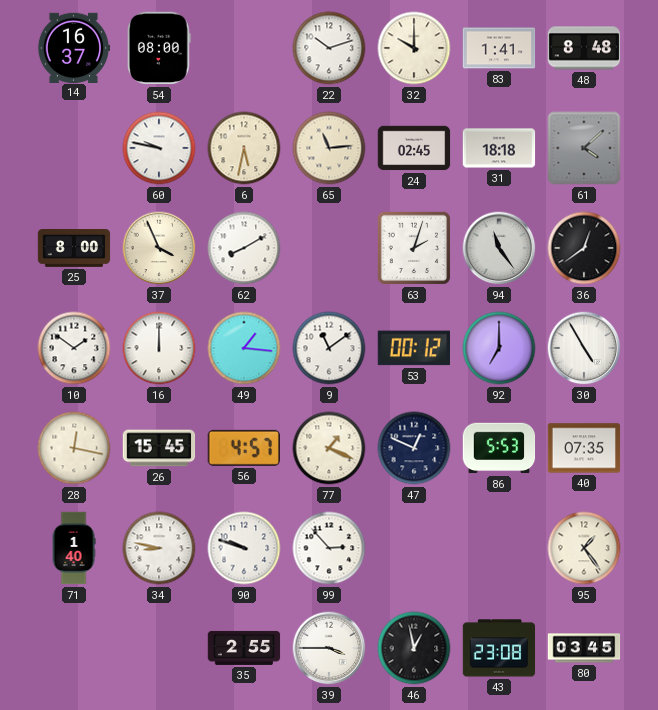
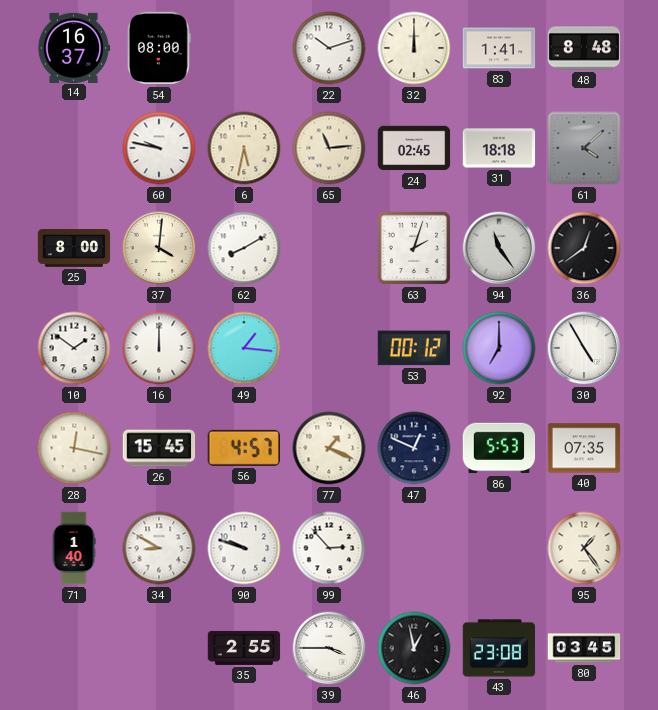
32: 10:00 -> 12:00
37: 3:56 -> 4:01
9: 11:09 -> none
34: 8:47 -> 8:50
